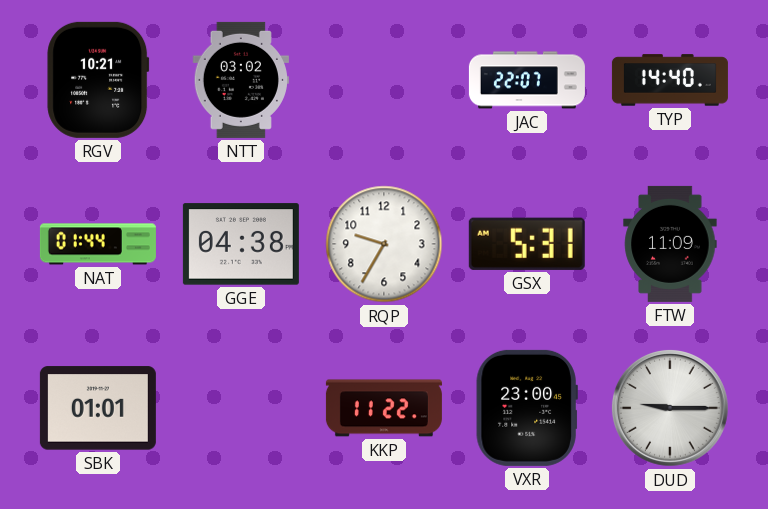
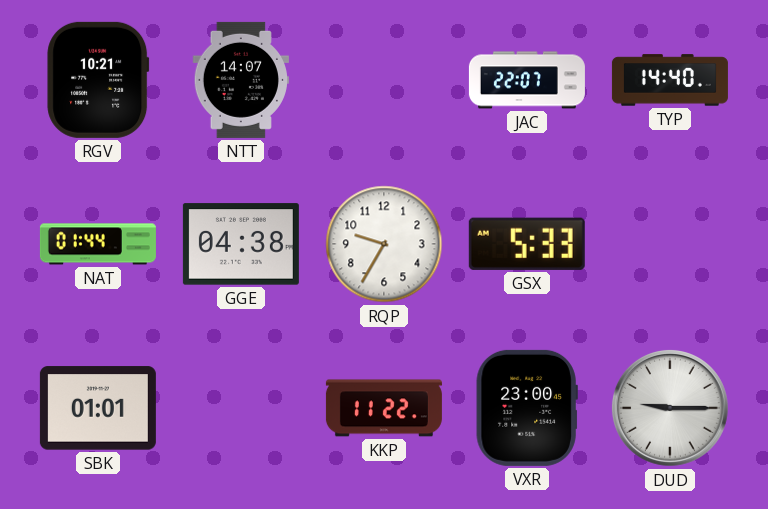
NTT: 03:02 -> 14:07
GSX: 5:31 -> 5:33
FTW: 11:09 -> none
